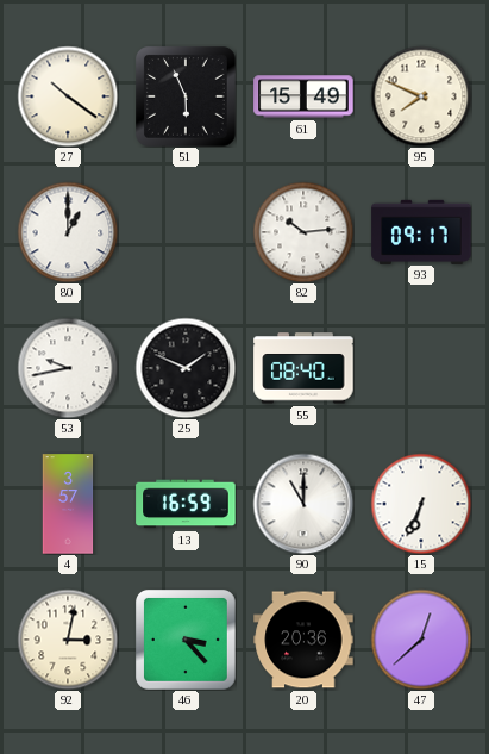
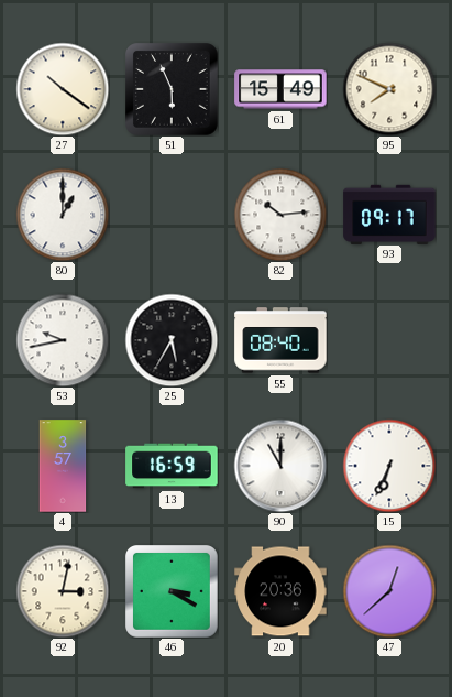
25: 1:49 -> 5:35
46: 3:23 -> 3:20
